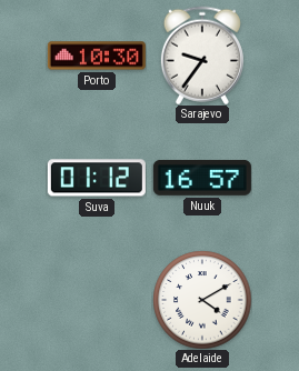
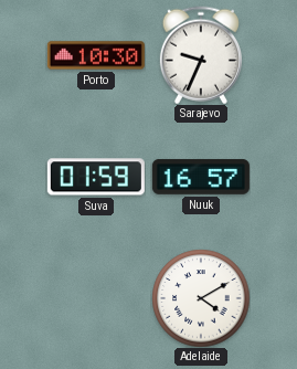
Sarajevo: 9:36 -> 9:34
Suva: 01:12 -> 01:59
